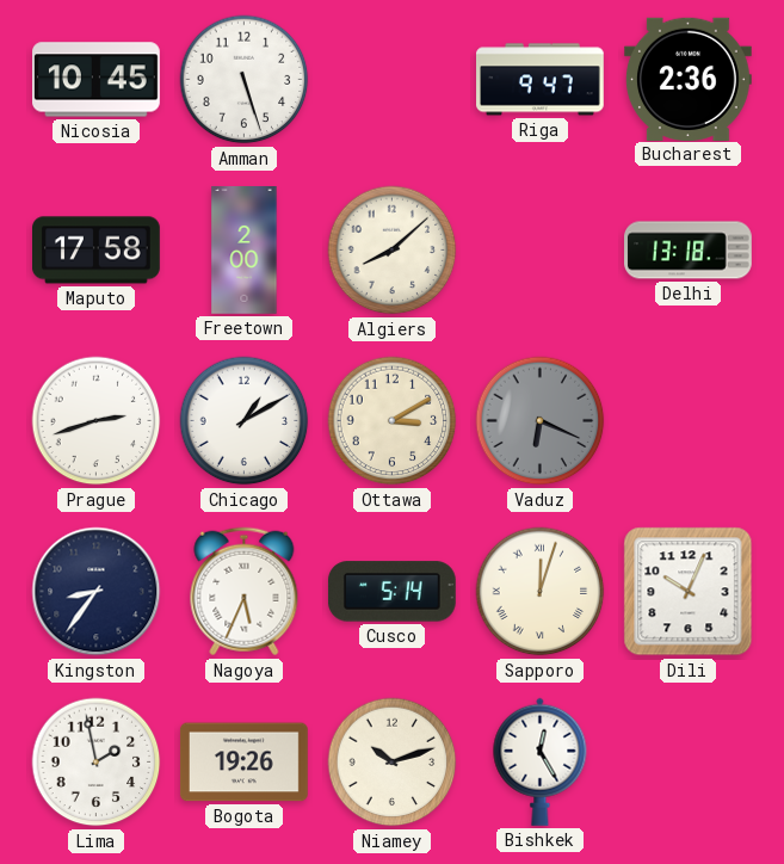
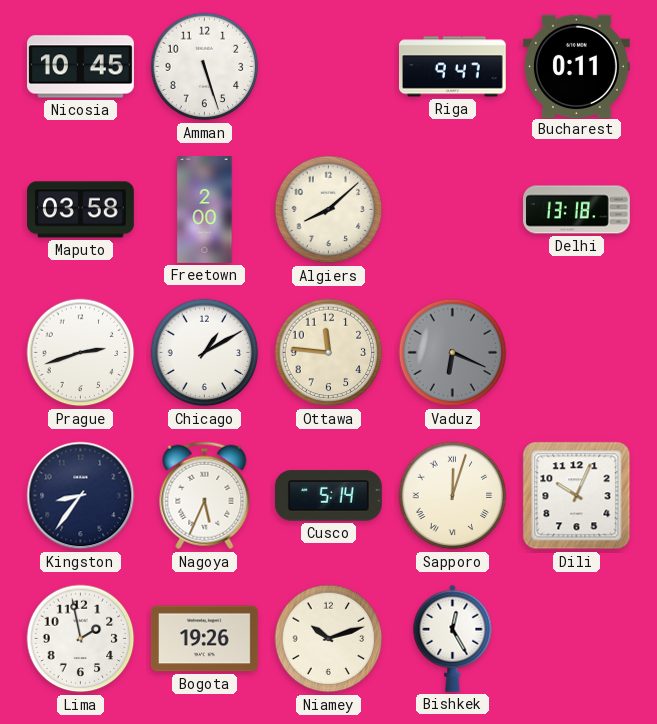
Bucharest: 2:36 -> 0:11
Maputo: 17:58 -> 03:58
Ottawa: 3:10 -> 11:46
